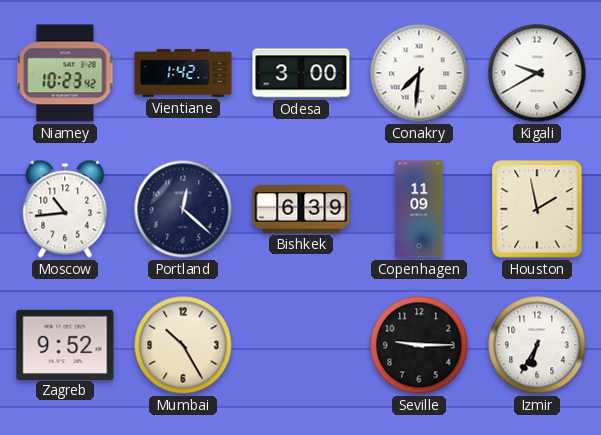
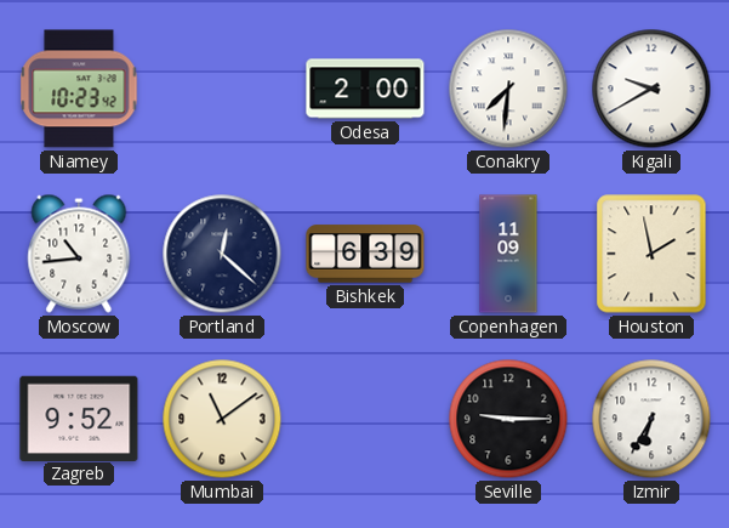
Vientiane: 1:42 -> none
Odesa: 3:00 -> 2:00
Mumbai: 10:25 -> 11:09
